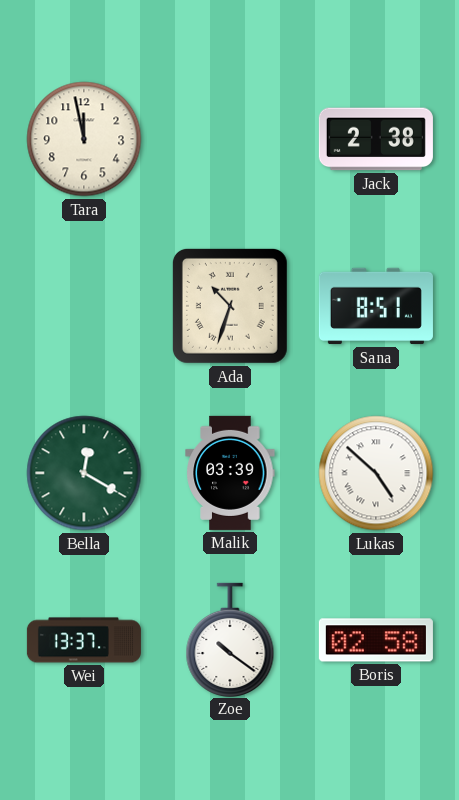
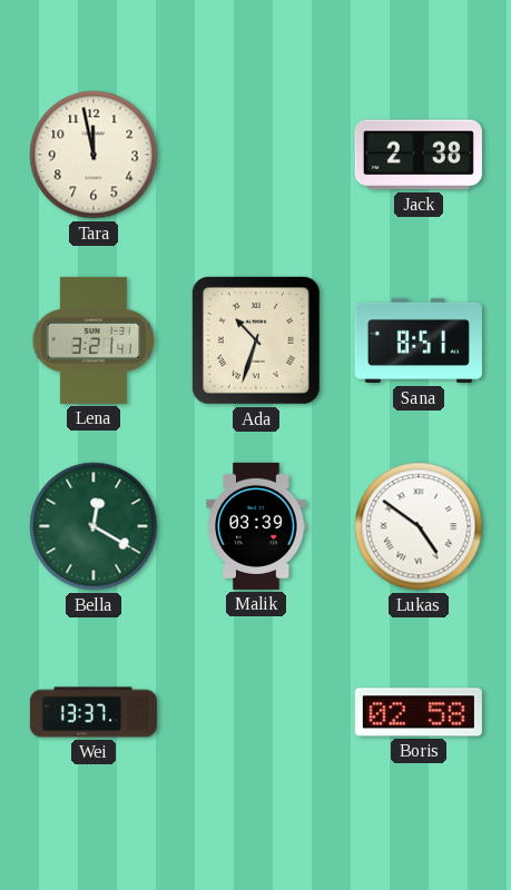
Lena: none -> 3:21
Lukas: 4:52 -> 4:51
Zoe: 10:21 -> none
